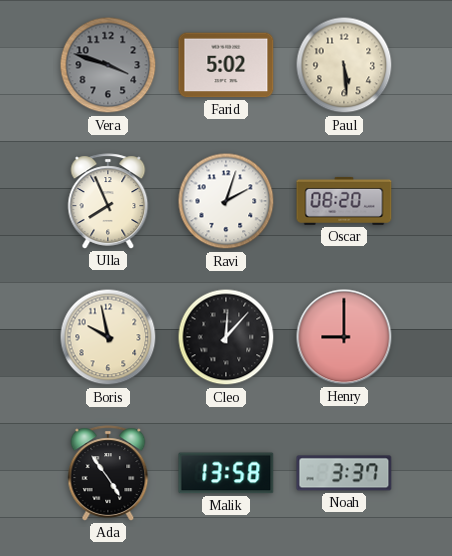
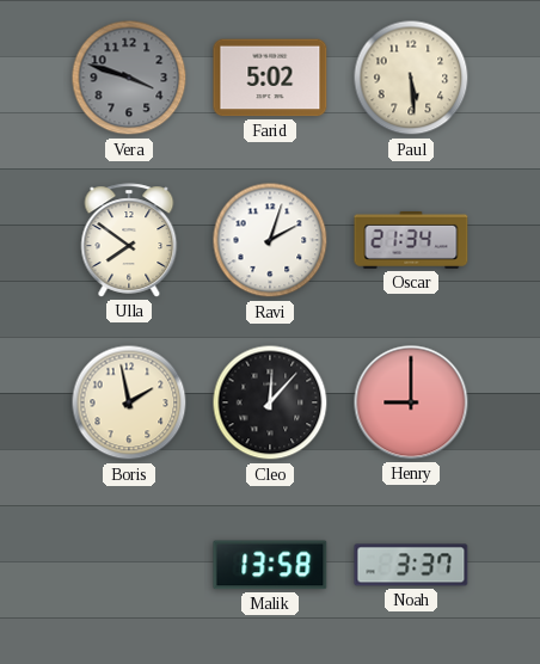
Ulla: 7:56 -> 7:51
Oscar: 08:20 -> 21:34
Boris: 9:58 -> 1:58
Ada: 4:54 -> none
